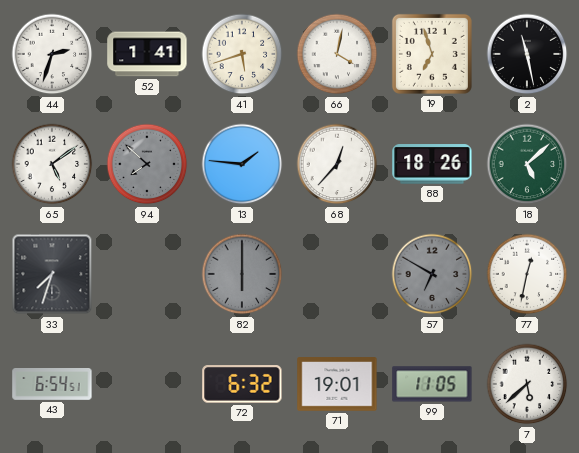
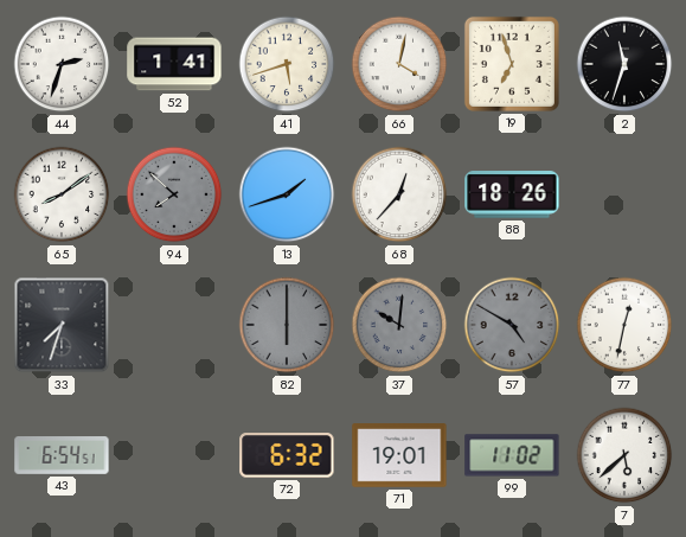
2: 11:28 -> 11:33
65: 5:09 -> 8:09
13: 1:46 -> 1:42
18: 5:08 -> none
37: none -> 10:01
57: 6:50 -> 4:50
99: 11:05 -> 11:02
